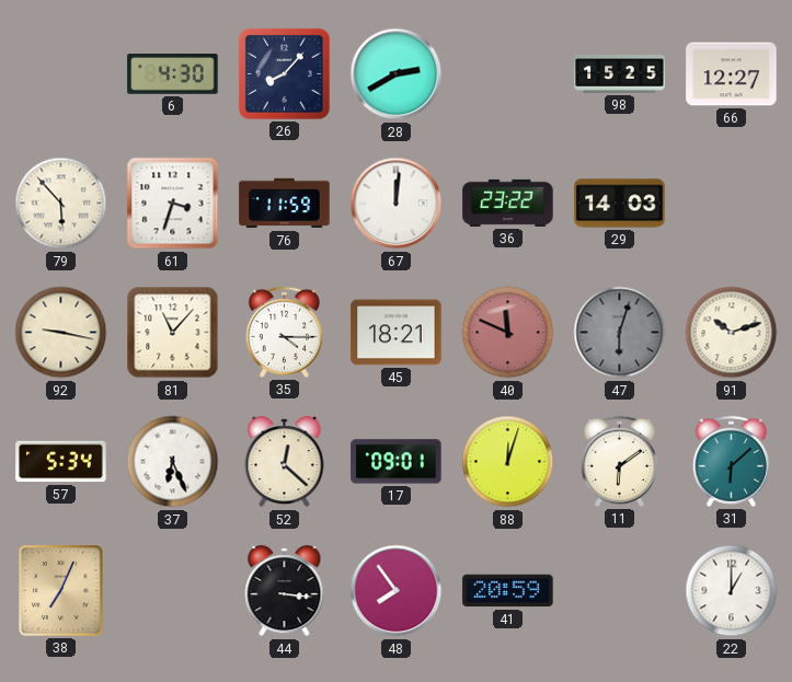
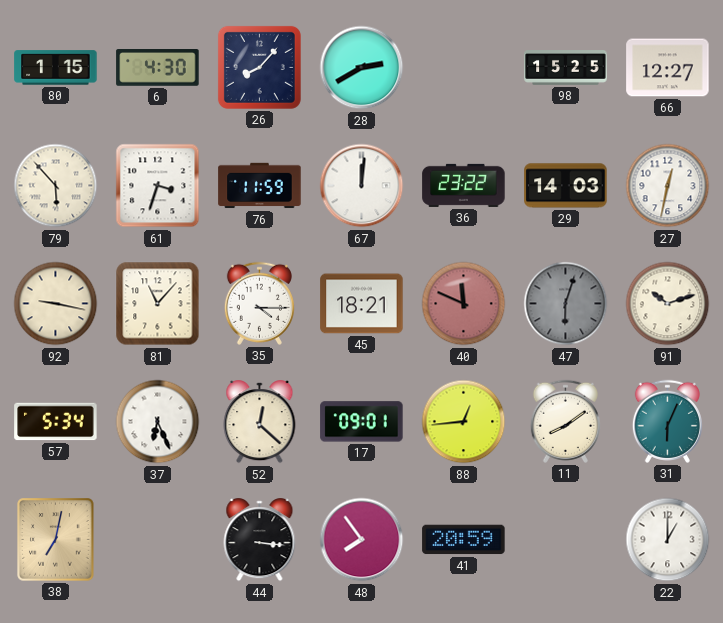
80: none -> 1:15
27: none -> 12:32
88: 12:03 -> 12:44
11: 6:09 -> 8:09
31: 6:08 -> 6:04
38: 7:04 -> 7:02
